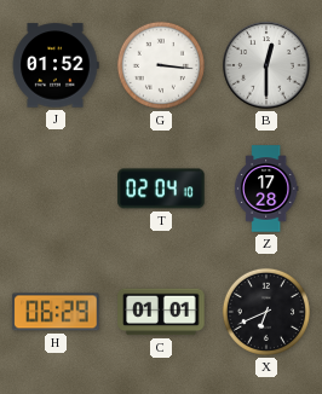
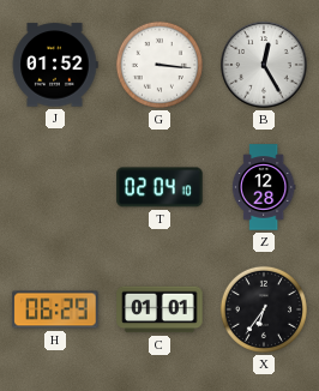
B: 12:30 -> 12:25
Z: 17:28 -> 12:28
X: 6:41 -> 6:36
